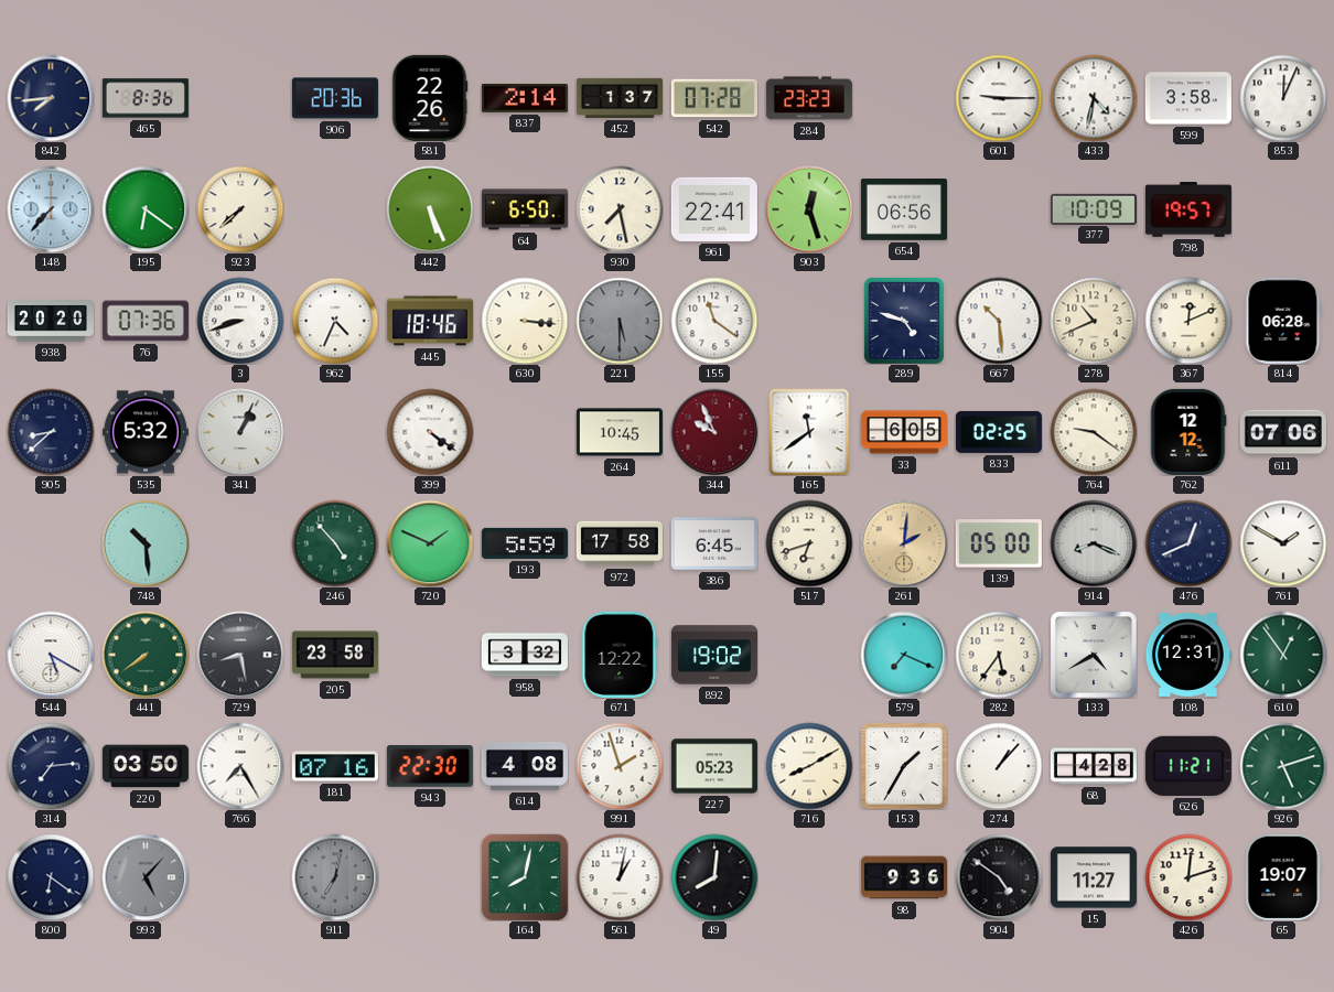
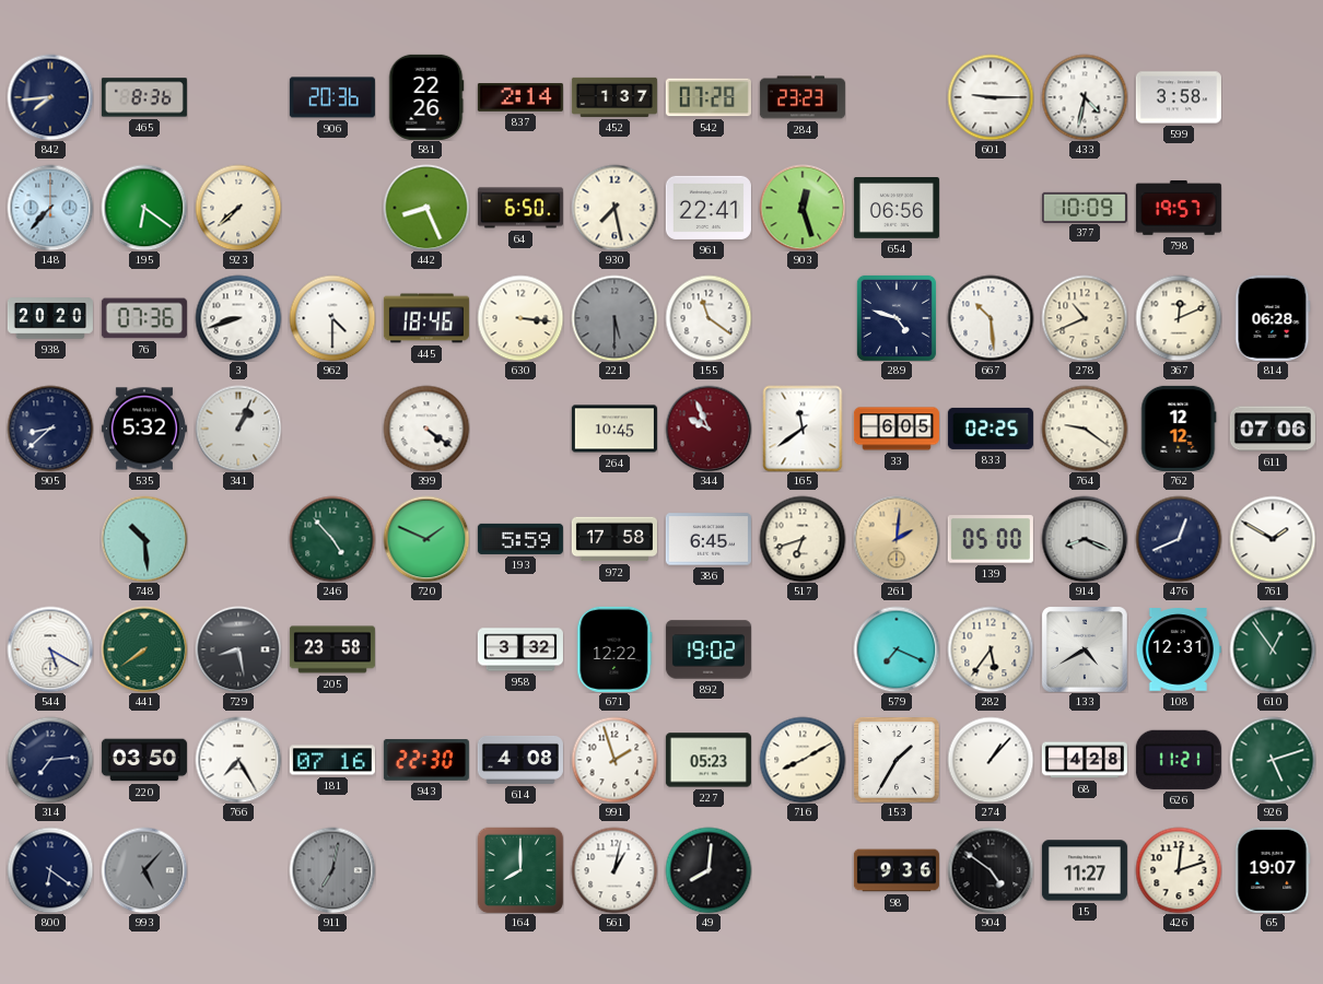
853: 12:04 -> none
442: 5:26 -> 8:26
962: 4:34 -> 4:30
164: 8:02 -> 8:00
